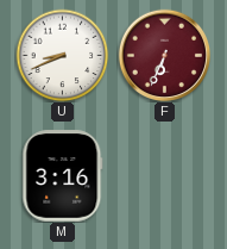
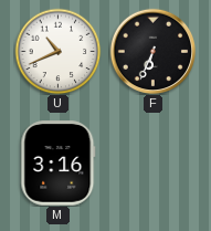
U: 8:41 -> 10:41
F dial: burgundy -> black
